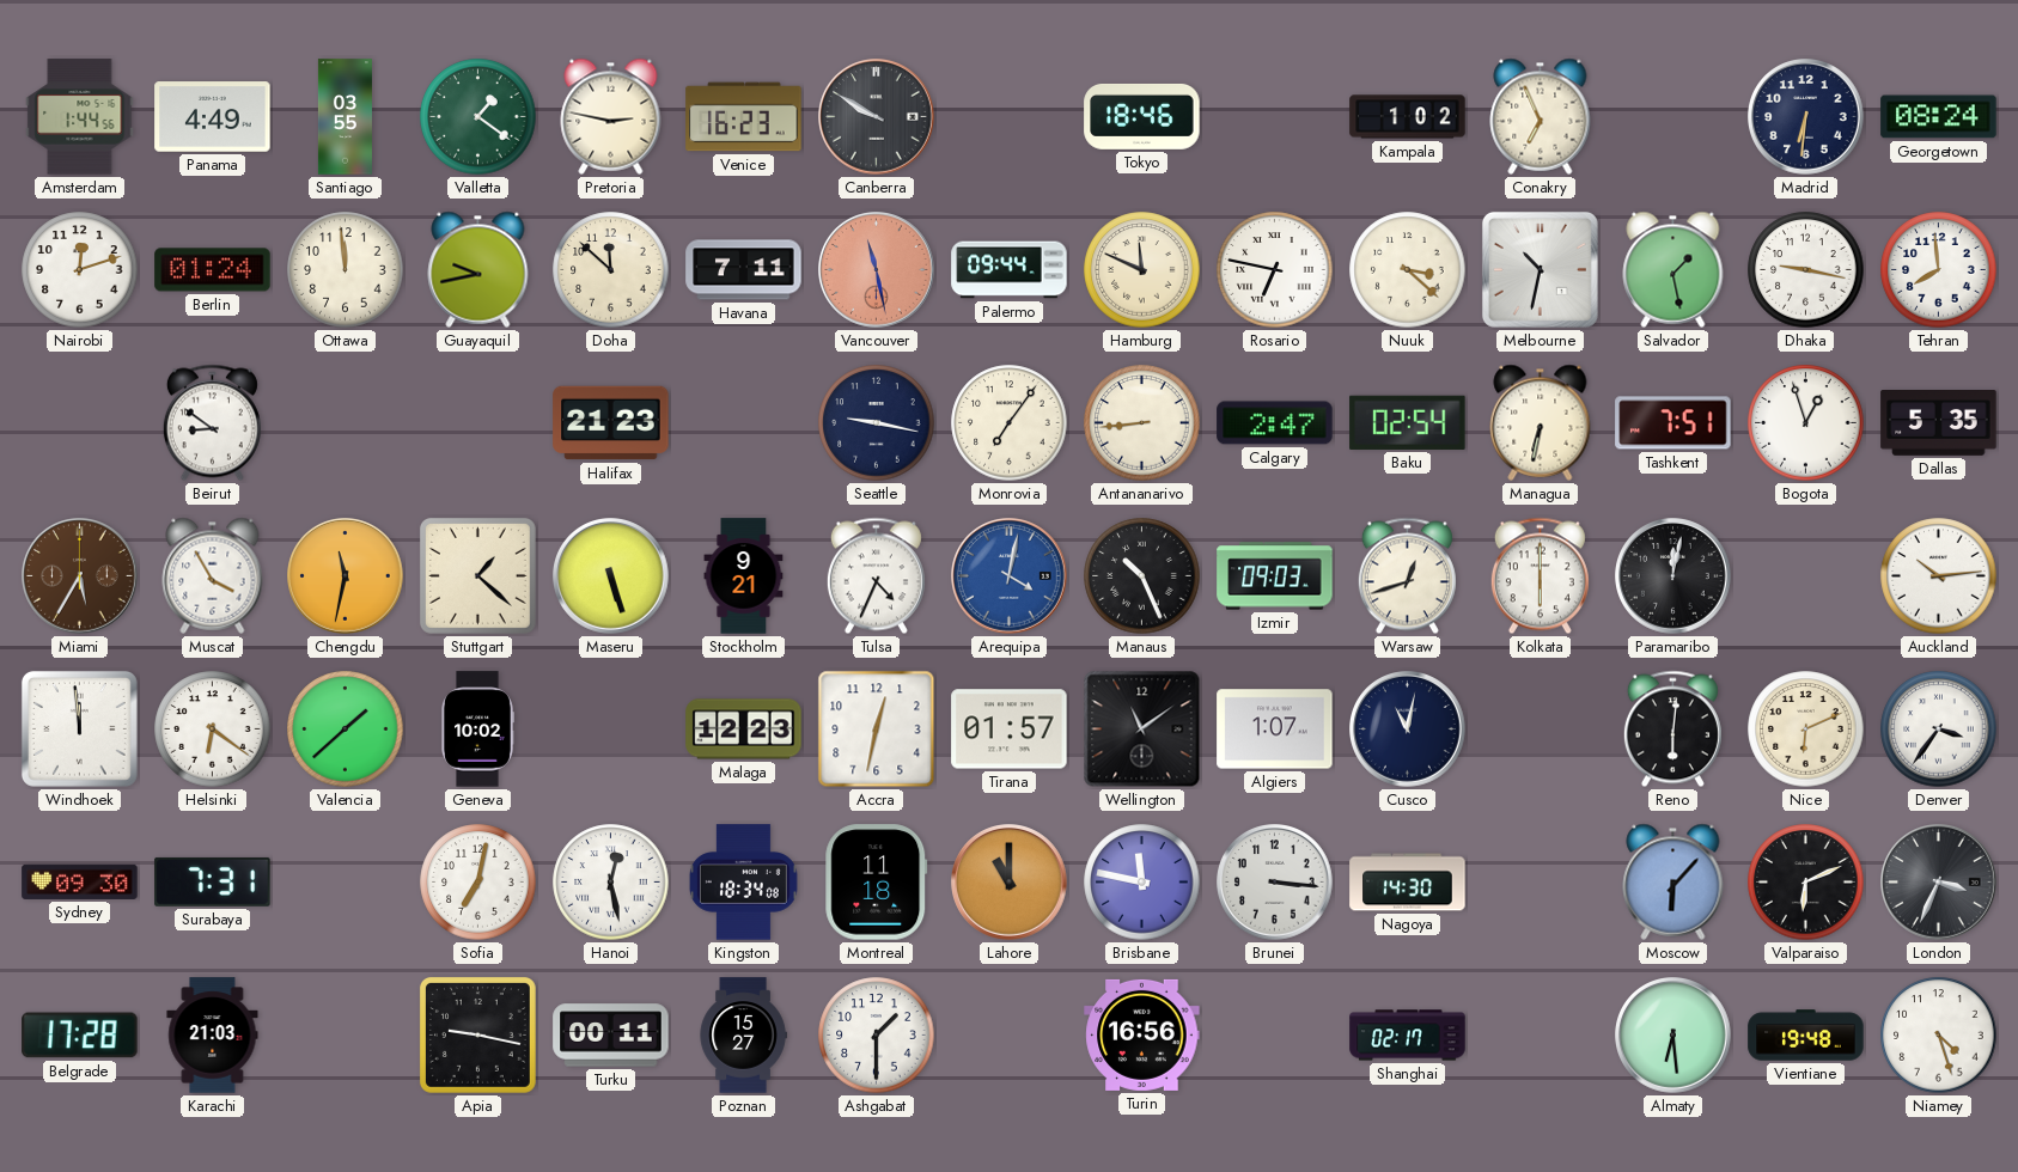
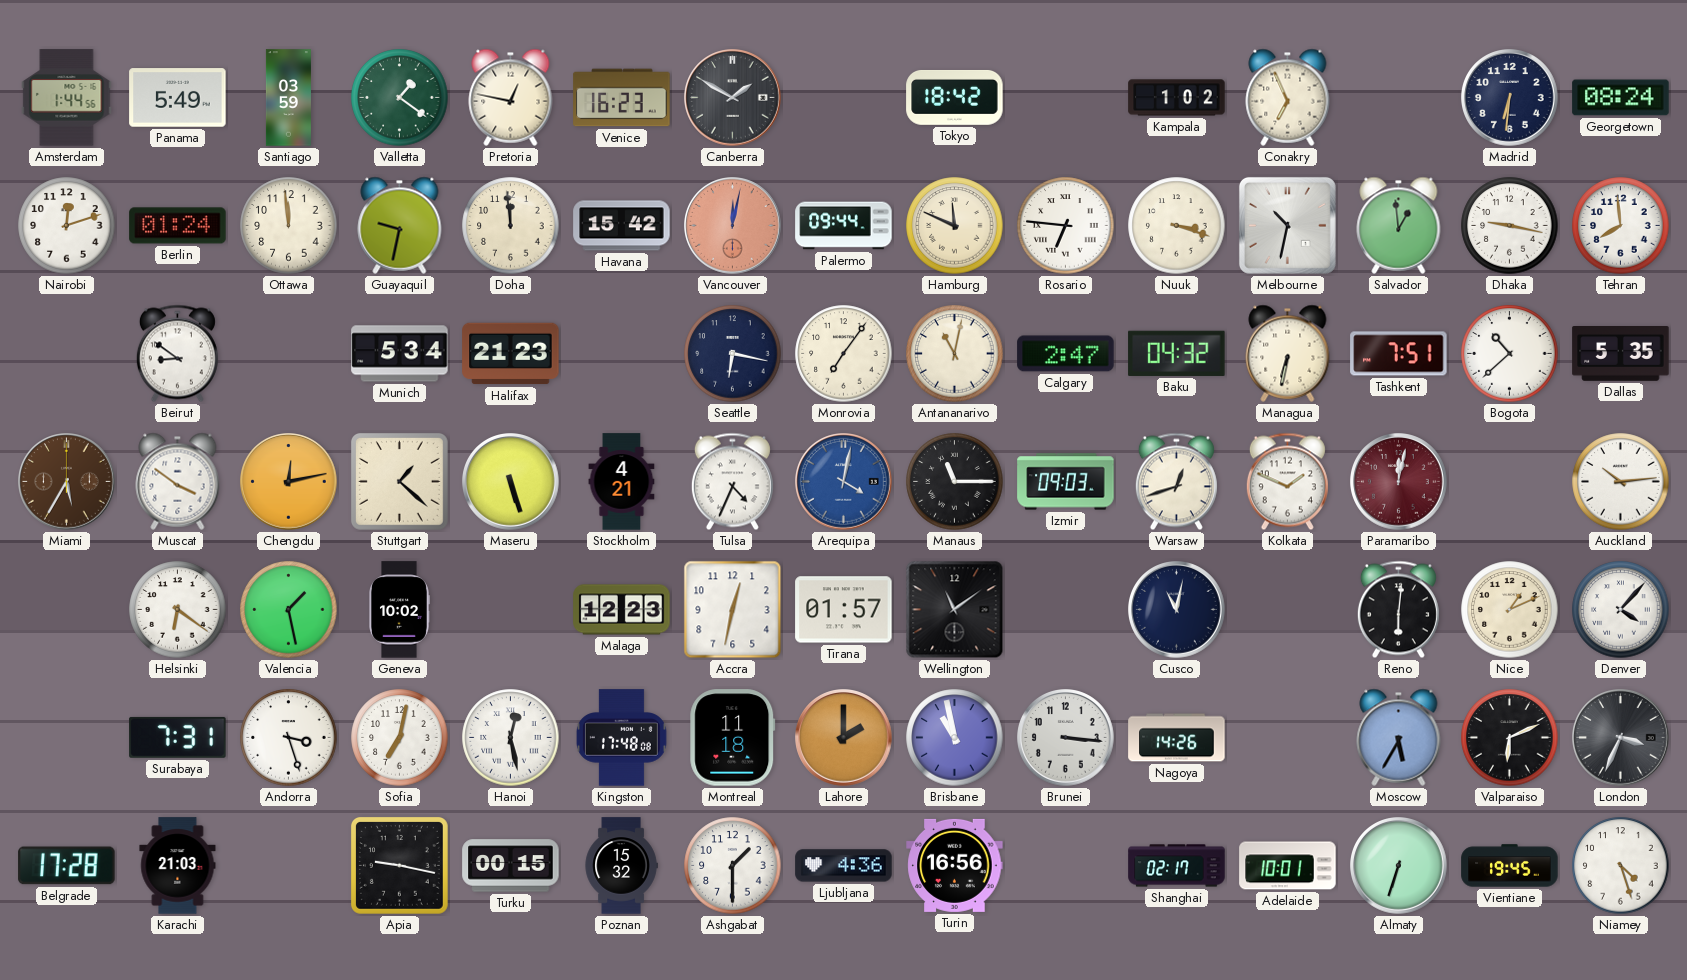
Panama: 4:49 -> 5:49
Santiago: 03:55 -> 03:59
Pretoria: 2:47 -> 12:47
Canberra: 9:50 -> 1:50
Tokyo: 18:46 -> 18:42
Guayaquil: 9:43 -> 9:32
Doha: 11:52 -> 11:59
Havana: 7:11 -> 15:42
Vancouver: 11:28 -> 12:02
Rosario: 6:47 -> 6:46
Nuuk: 3:22 -> 3:18
Salvador: 1:28 -> 12:59
Munich: none -> 5:34
Seattle: 9:17 -> 6:17
Antananarivo: 8:44 -> 11:02
Baku: 02:54 -> 04:32
Bogota: 12:57 -> 10:38
Muscat: 3:55 -> 3:51
Chengdu: 11:32 -> 12:13
Stockholm: 9:21 -> 4:21
Manaus: 10:26 -> 11:15
Kolkata: 6:00 -> 1:49
Paramaribo dial: black -> burgundy
Windhoek: 11:59 -> none
Valencia: 1:38 -> 1:28
Algiers: 1:07 -> none
Nice: 6:11 -> 1:11
Denver: 3:36 -> 4:07
Sydney: 09:30 -> none
Andorra: none -> 3:27
Kingston: 18:34 -> 17:48
Lahore: 11:00 -> 2:00
Brisbane: 11:47 -> 10:58
Nagoya: 14:30 -> 14:26
Moscow: 6:07 -> 5:35
Turku: 00:11 -> 00:15
Poznan: 15:27 -> 15:32
Ljubljana: none -> 4:36
Adelaide: none -> 10:01
Almaty: 6:29 -> 6:33
Vientiane: 19:48 -> 19:45
